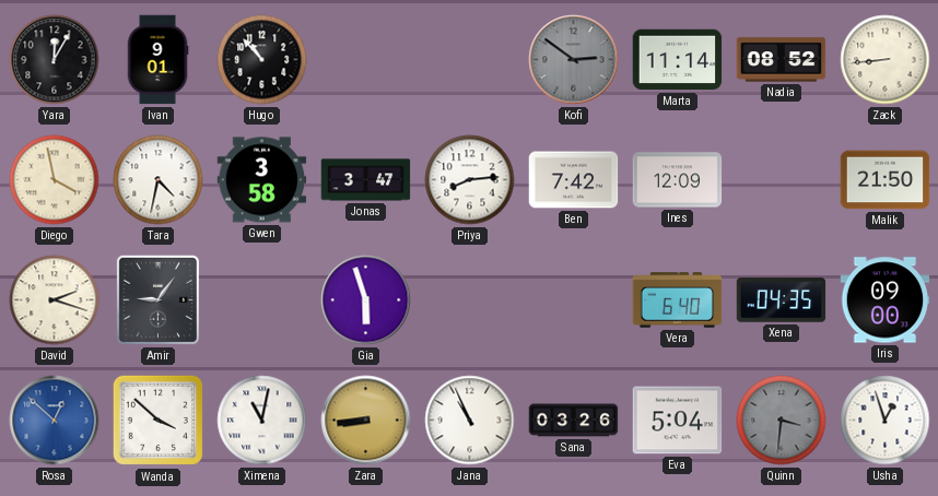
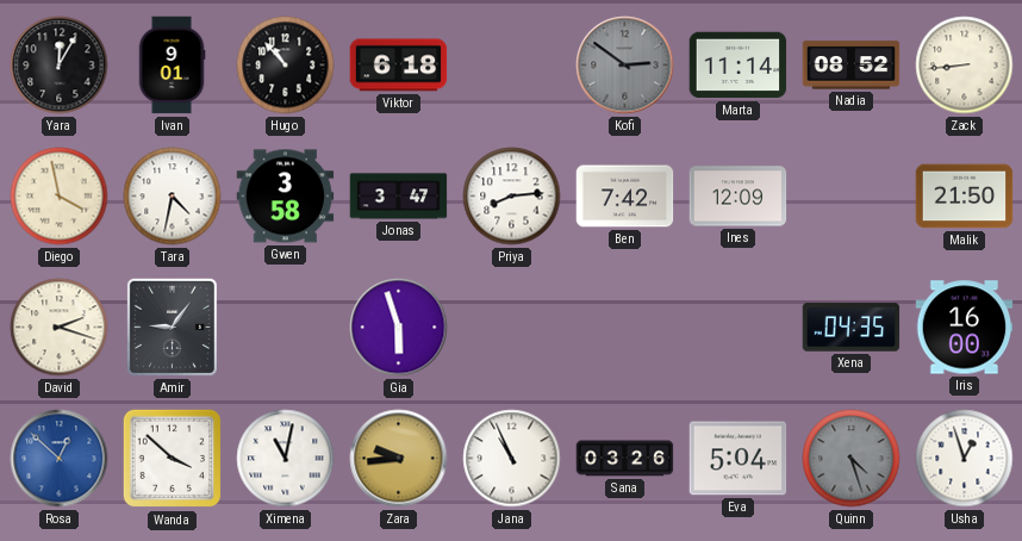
Viktor: none -> 6:18
Vera: 6:40 -> none
Iris: 09:00 -> 16:00
Zara: 8:44 -> 9:44
Quinn: 3:31 -> 4:27
